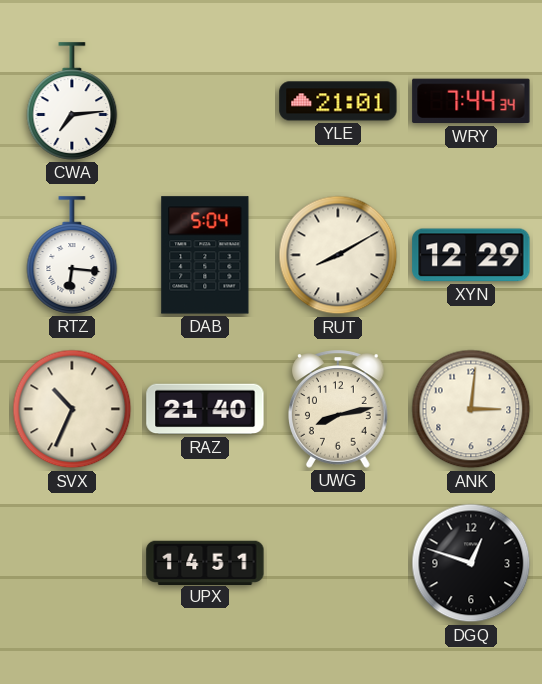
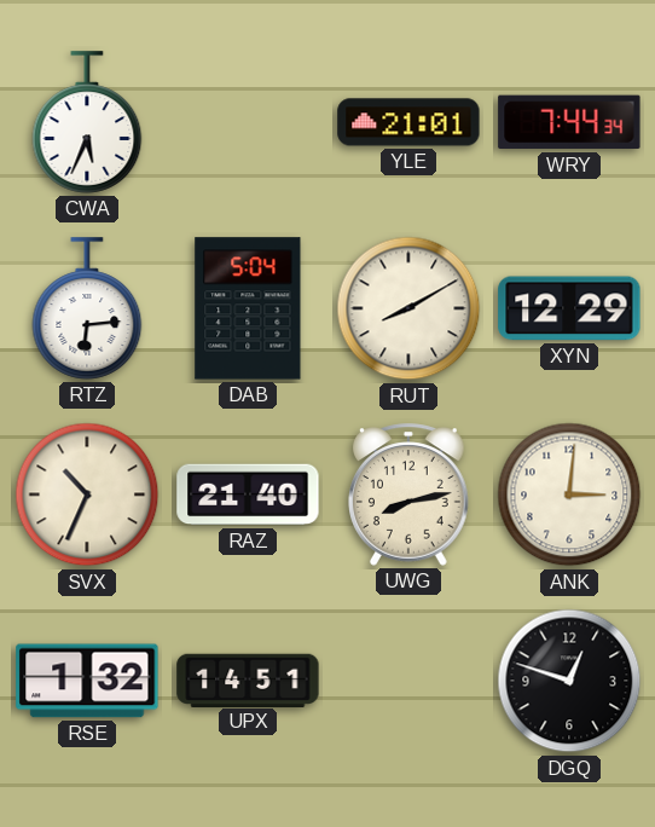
CWA: 7:14 -> 5:34
RTZ: 6:16 -> 6:14
RSE: none -> 1:32
